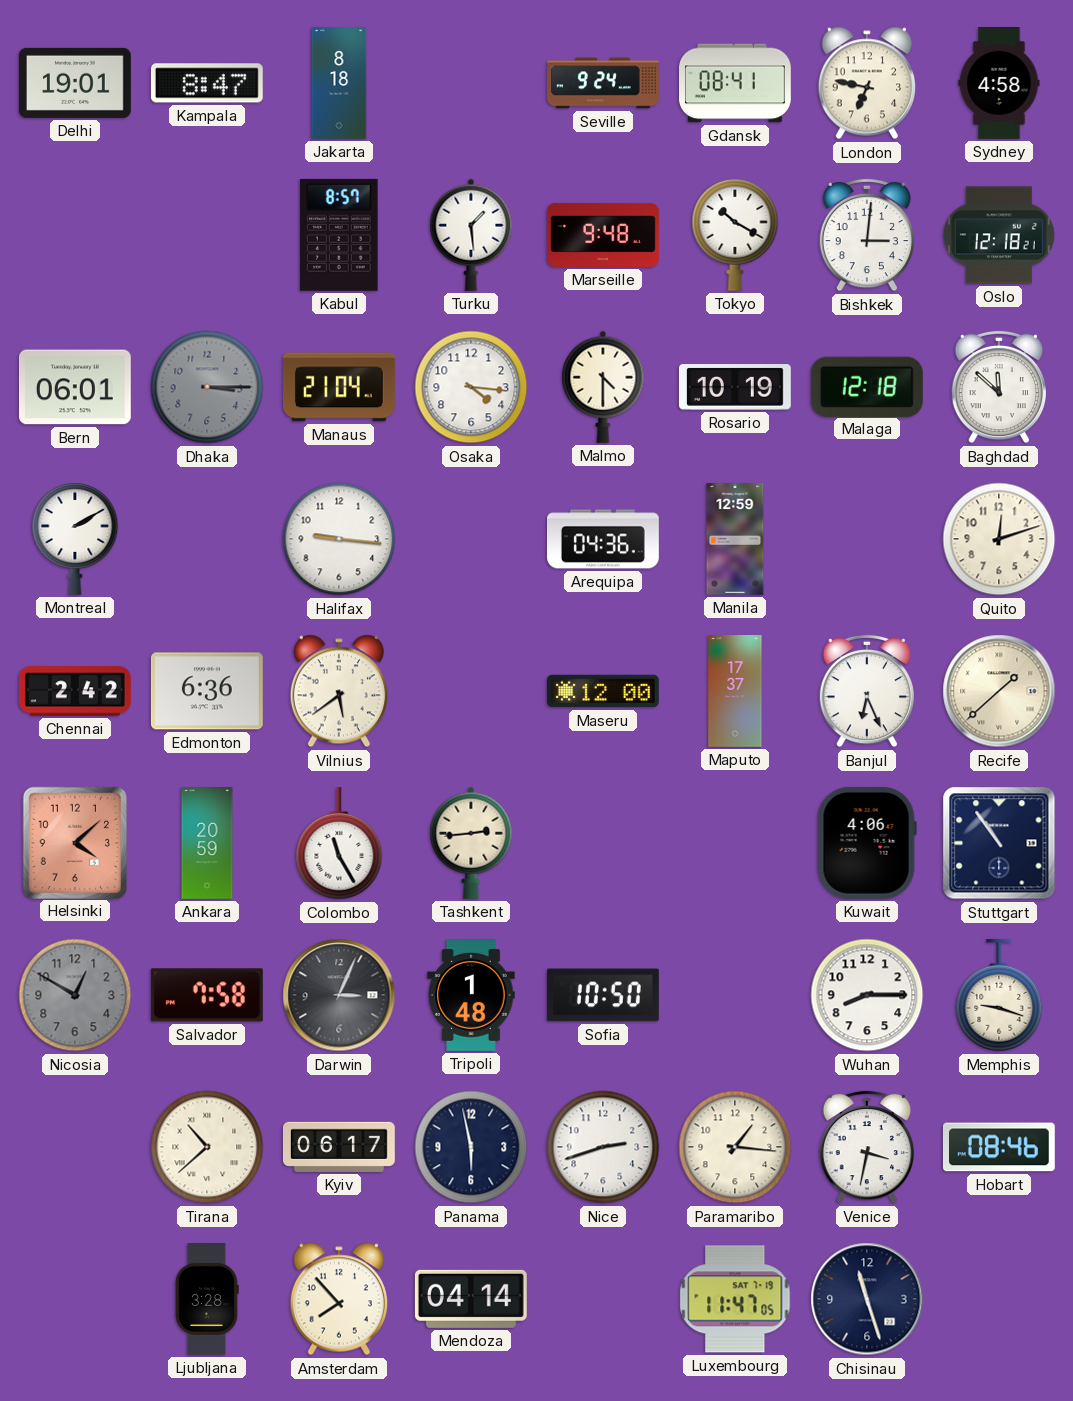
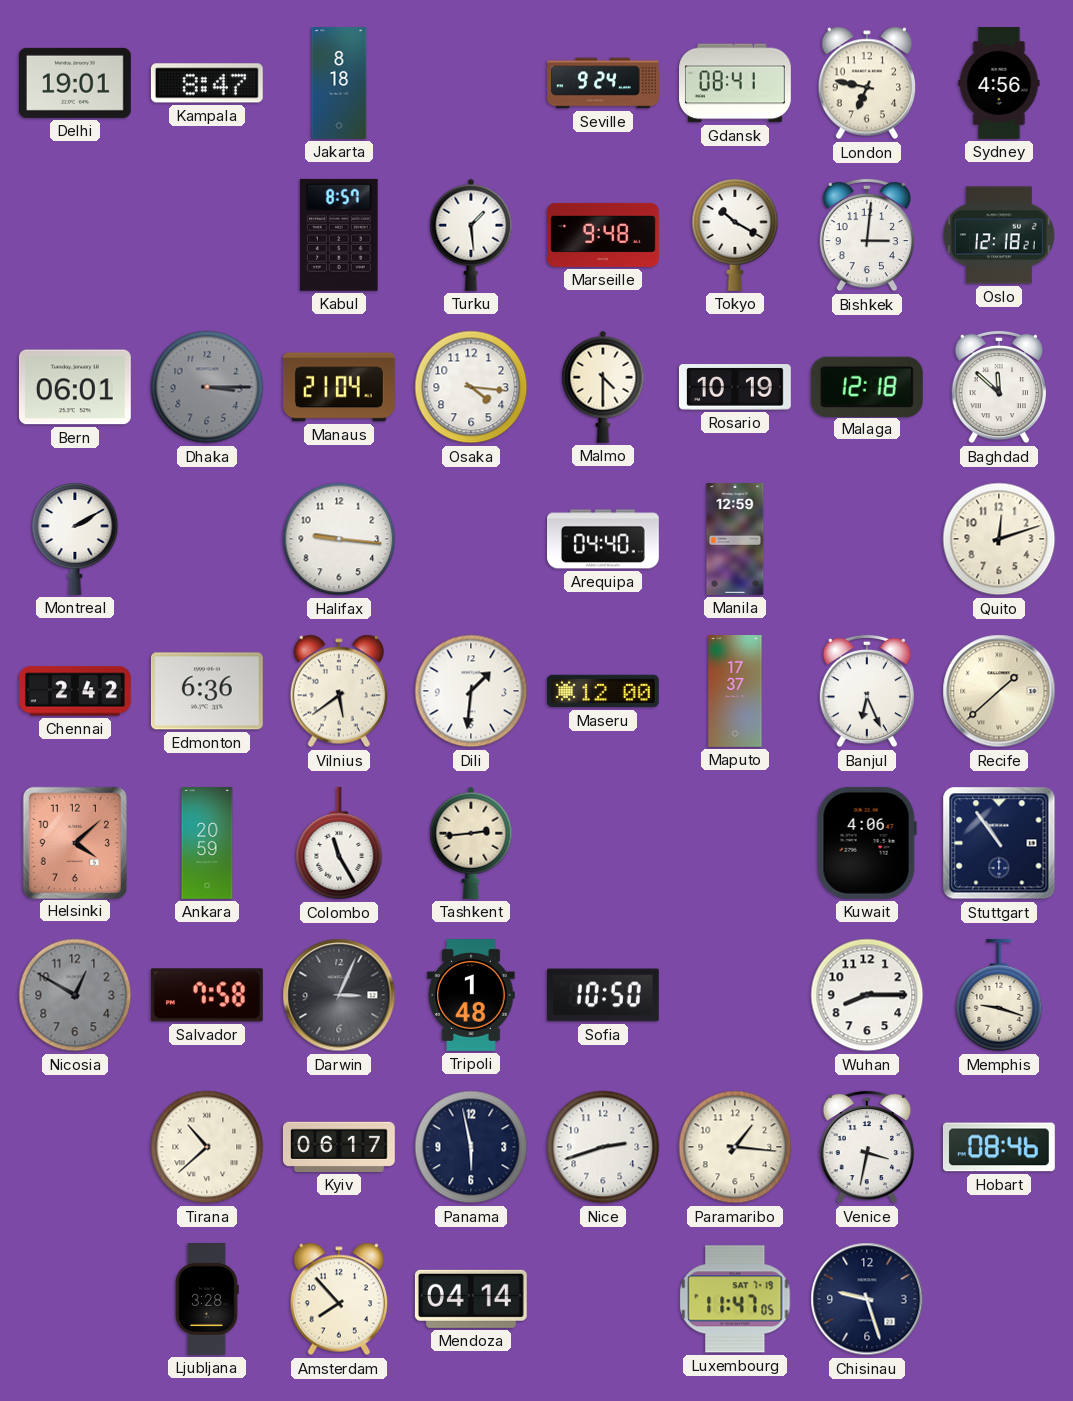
Sydney: 4:58 -> 4:56
Arequipa: 04:36 -> 04:40
Dili: none -> 1:31
Chisinau: 11:27 -> 9:27
